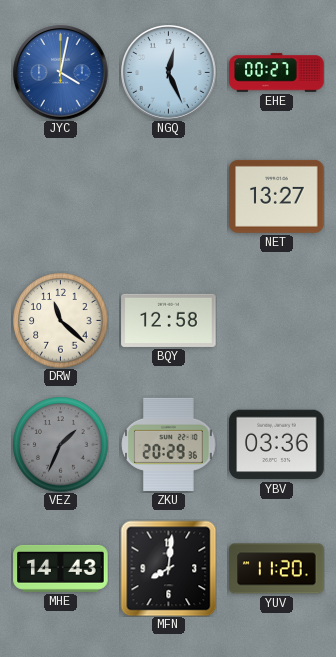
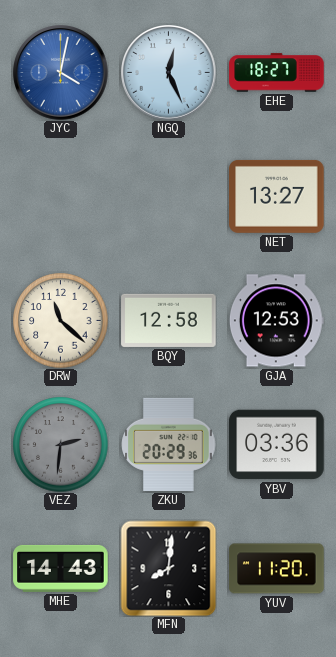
EHE: 00:27 -> 18:27
GJA: none -> 12:53
VEZ: 1:34 -> 2:31
